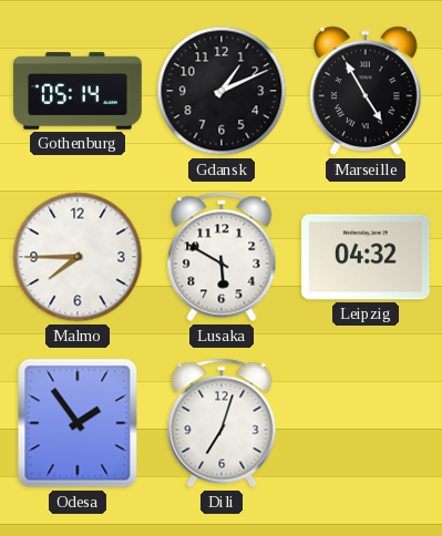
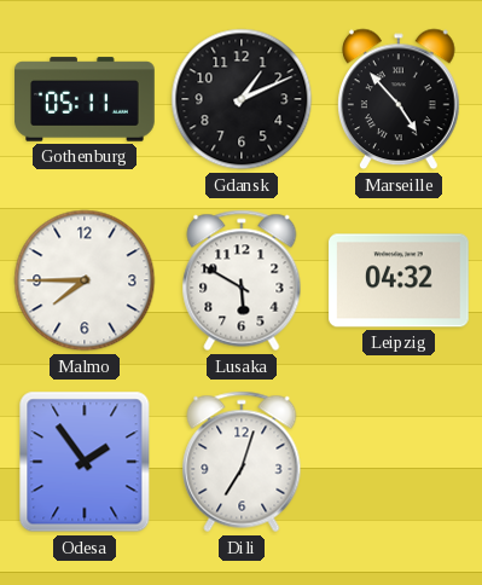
Gothenburg: 05:14 -> 05:11
Marseille: 4:55 -> 4:53
